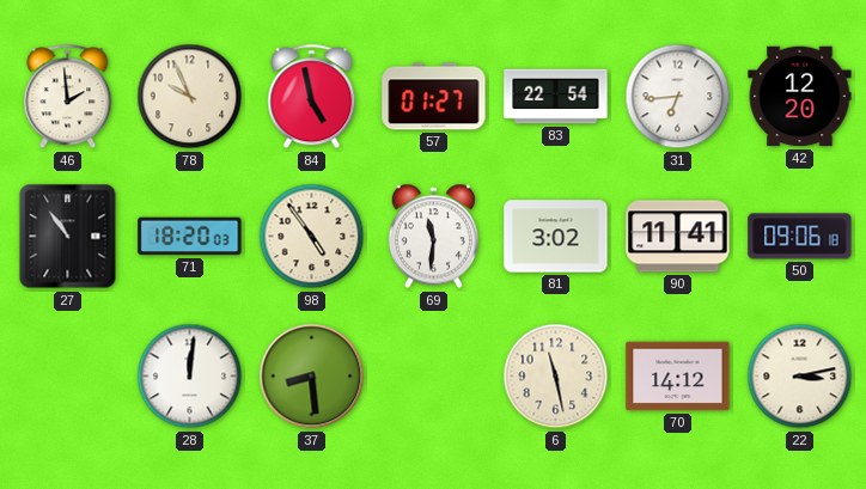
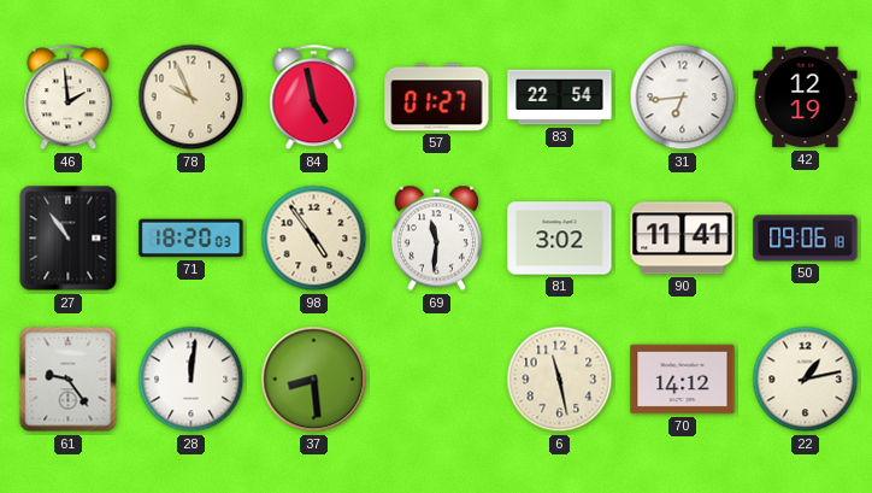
42: 12:20 -> 12:19
61: none -> 9:24
22: 3:13 -> 1:13
